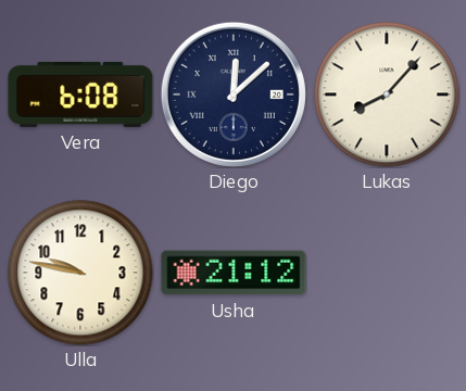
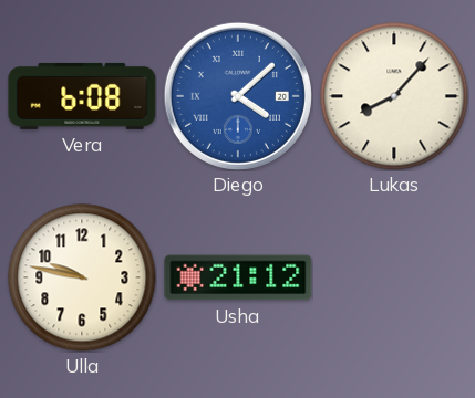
Diego: 12:08 -> 4:08
Diego dial: navy -> blue
